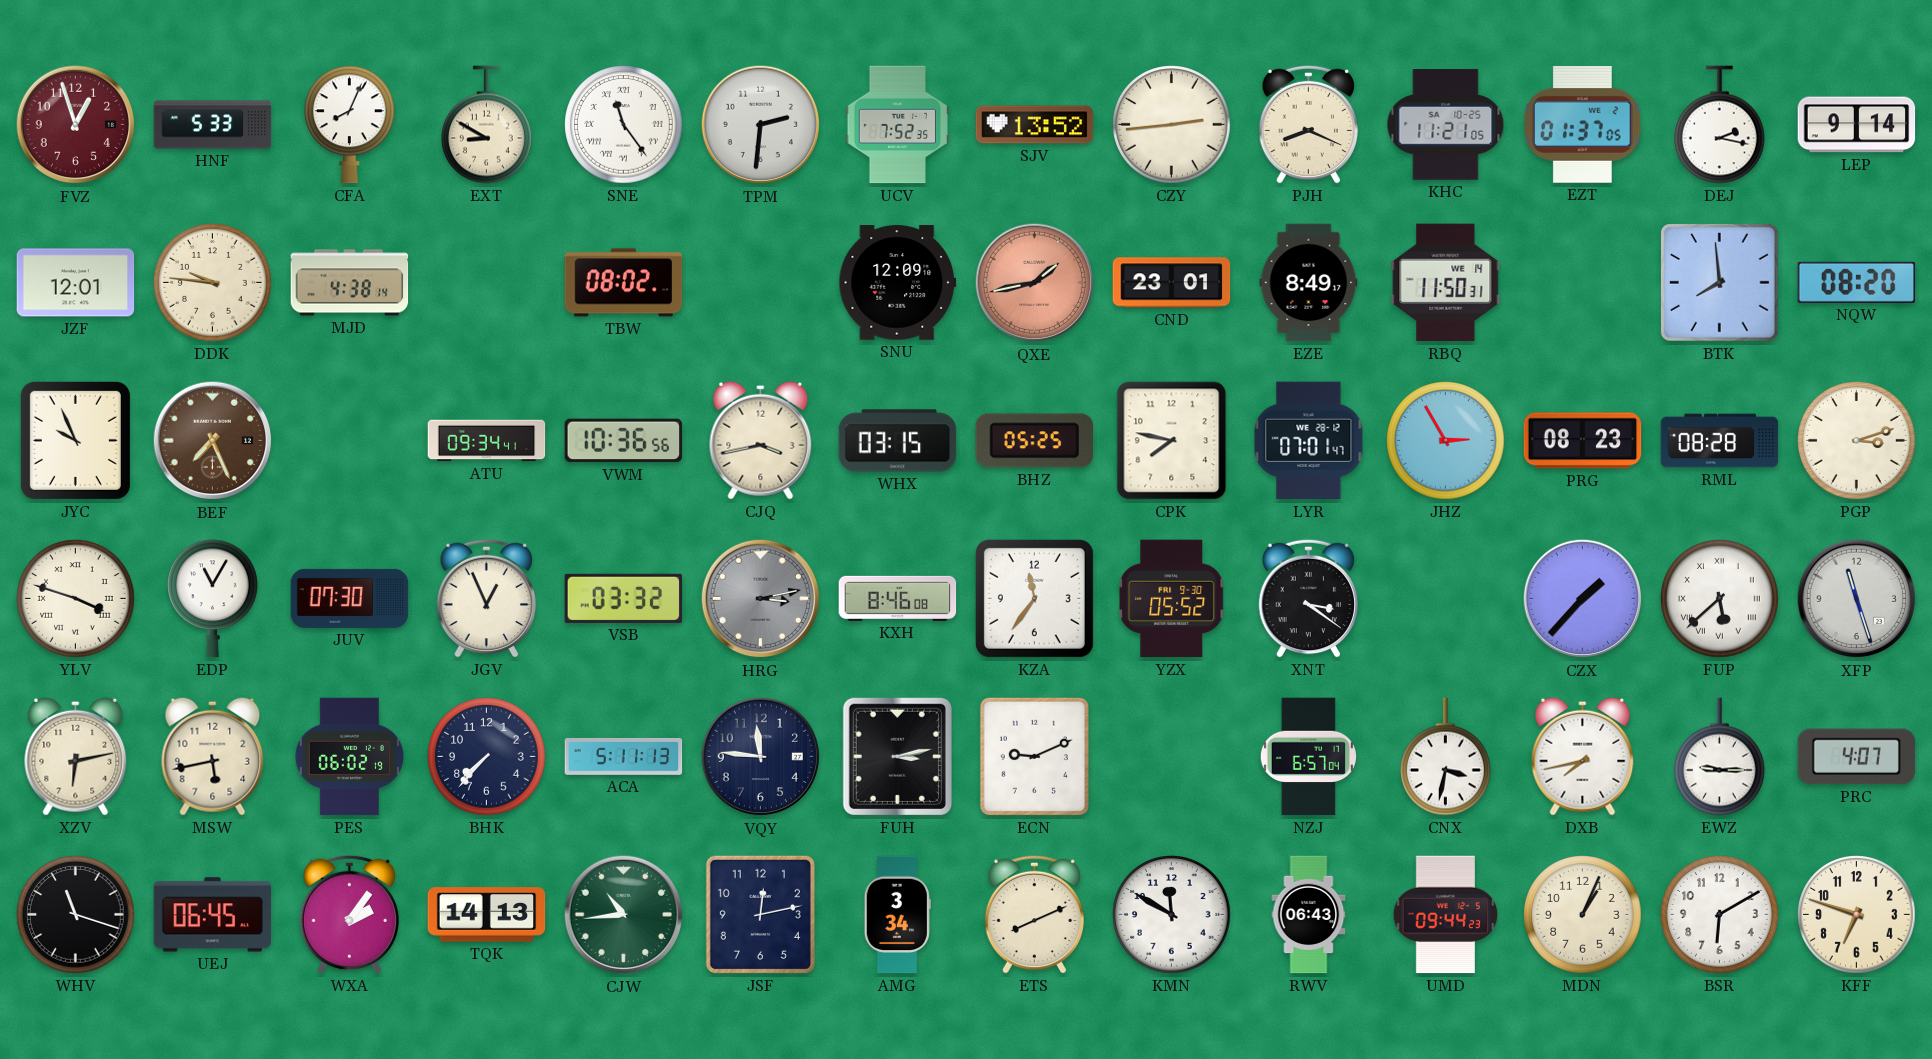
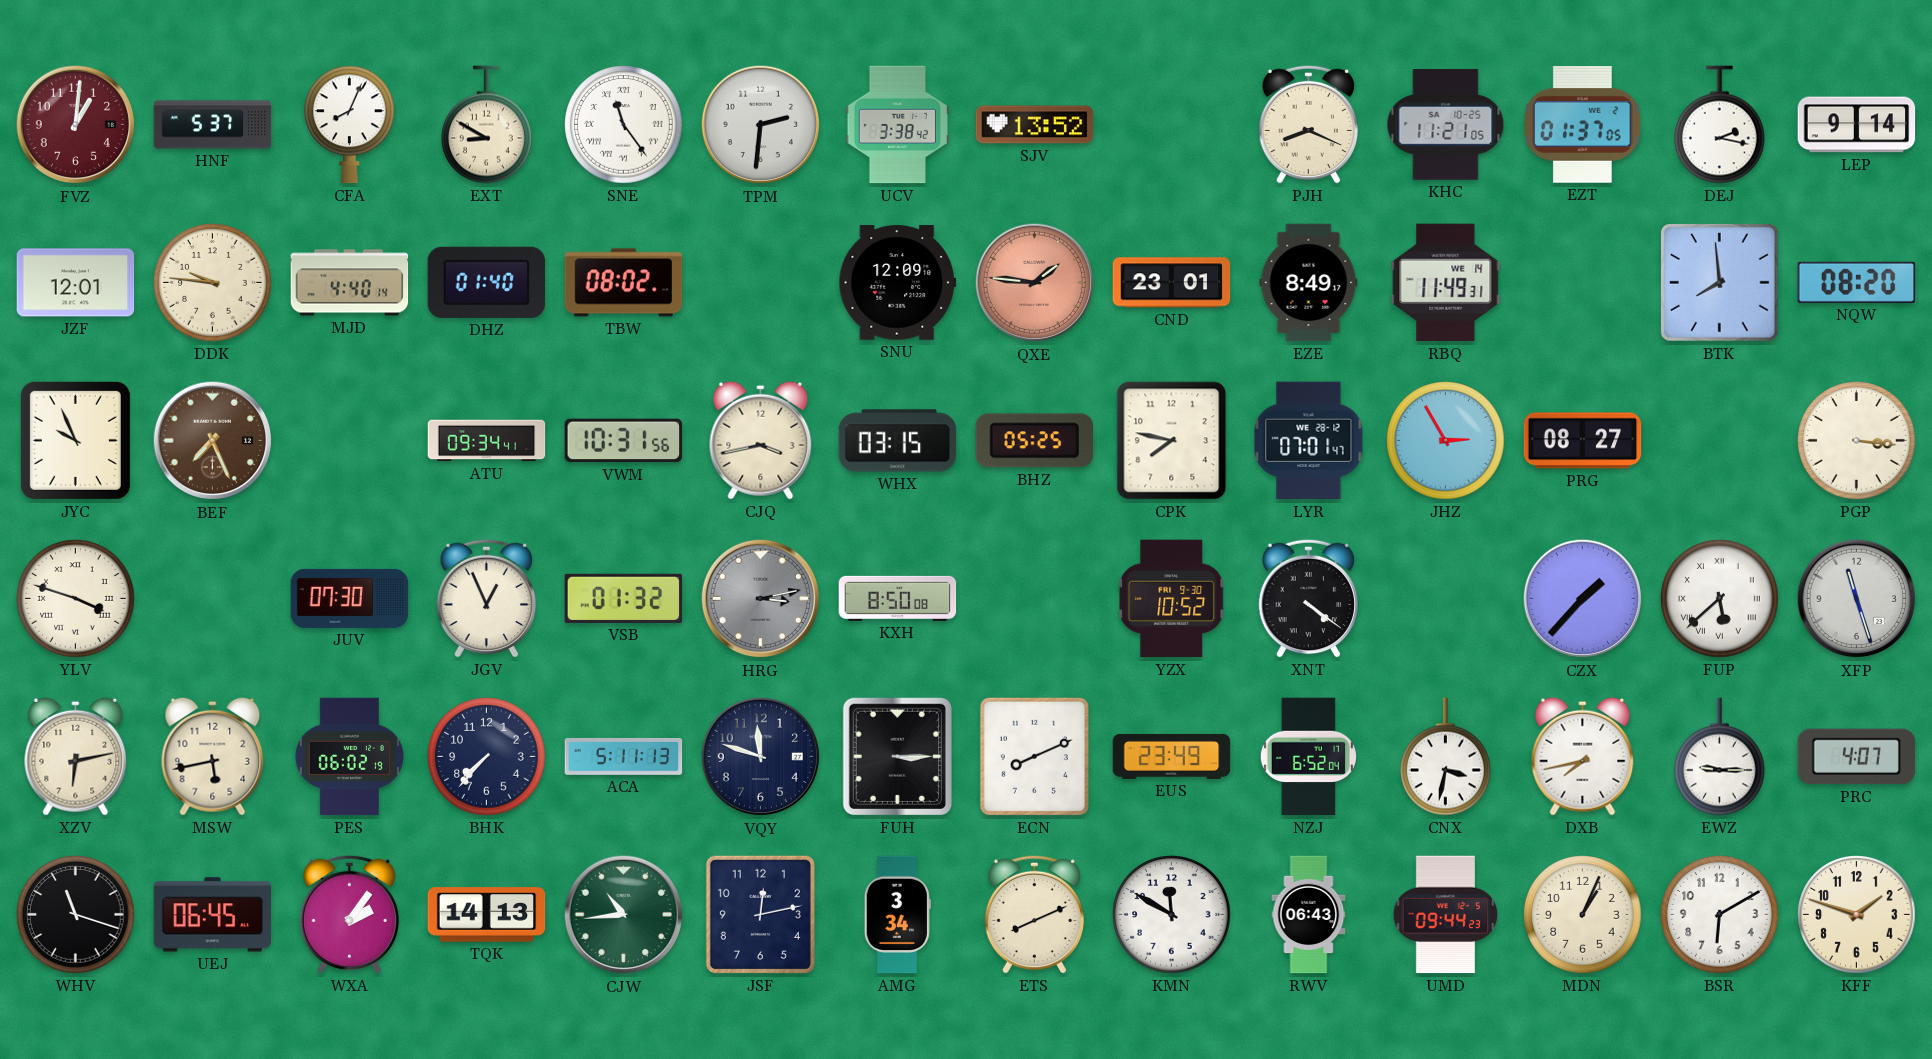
FVZ: 12:57 -> 1:01
HNF: 5:33 -> 5:37
UCV: 7:52 -> 3:38
CZY: 2:44 -> none
MJD: 4:38 -> 4:40
DHZ: none -> 01:40
QXE: 1:43 -> 1:46
RBQ: 11:50 -> 11:49
VWM: 10:36 -> 10:31
PRG: 08:23 -> 08:27
RML: 08:28 -> none
PGP: 3:12 -> 3:16
EDP: 11:05 -> none
VSB: 03:32 -> 01:32
KXH: 8:46 -> 8:50
KZA: 11:36 -> none
YZX: 05:52 -> 10:52
XNT: 3:21 -> 4:21
VQY: 11:46 -> 11:48
FUH: 3:13 -> 3:15
ECN: 9:11 -> 8:11
EUS: none -> 23:49
NZJ: 6:57 -> 6:52
KFF: 6:48 -> 1:48
